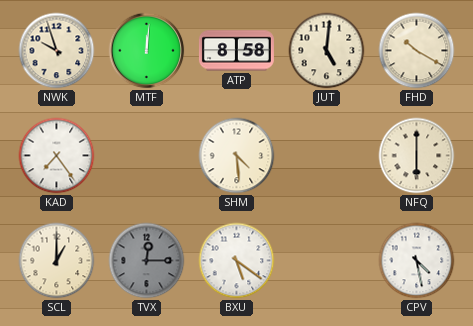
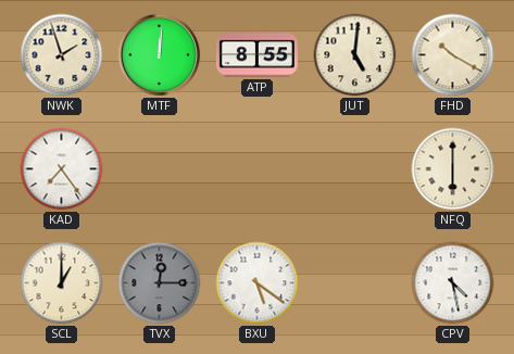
NWK: 9:57 -> 1:57
ATP: 8:58 -> 8:55
SHM: 4:29 -> none
